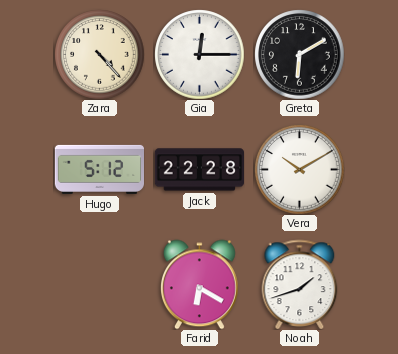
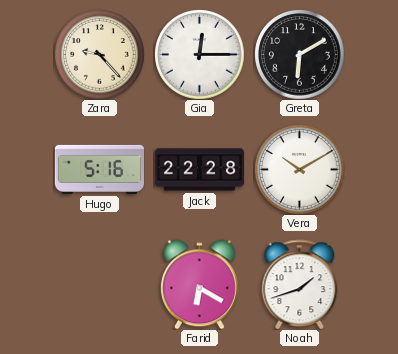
Zara: 4:23 -> 9:23
Hugo: 5:12 -> 5:16
